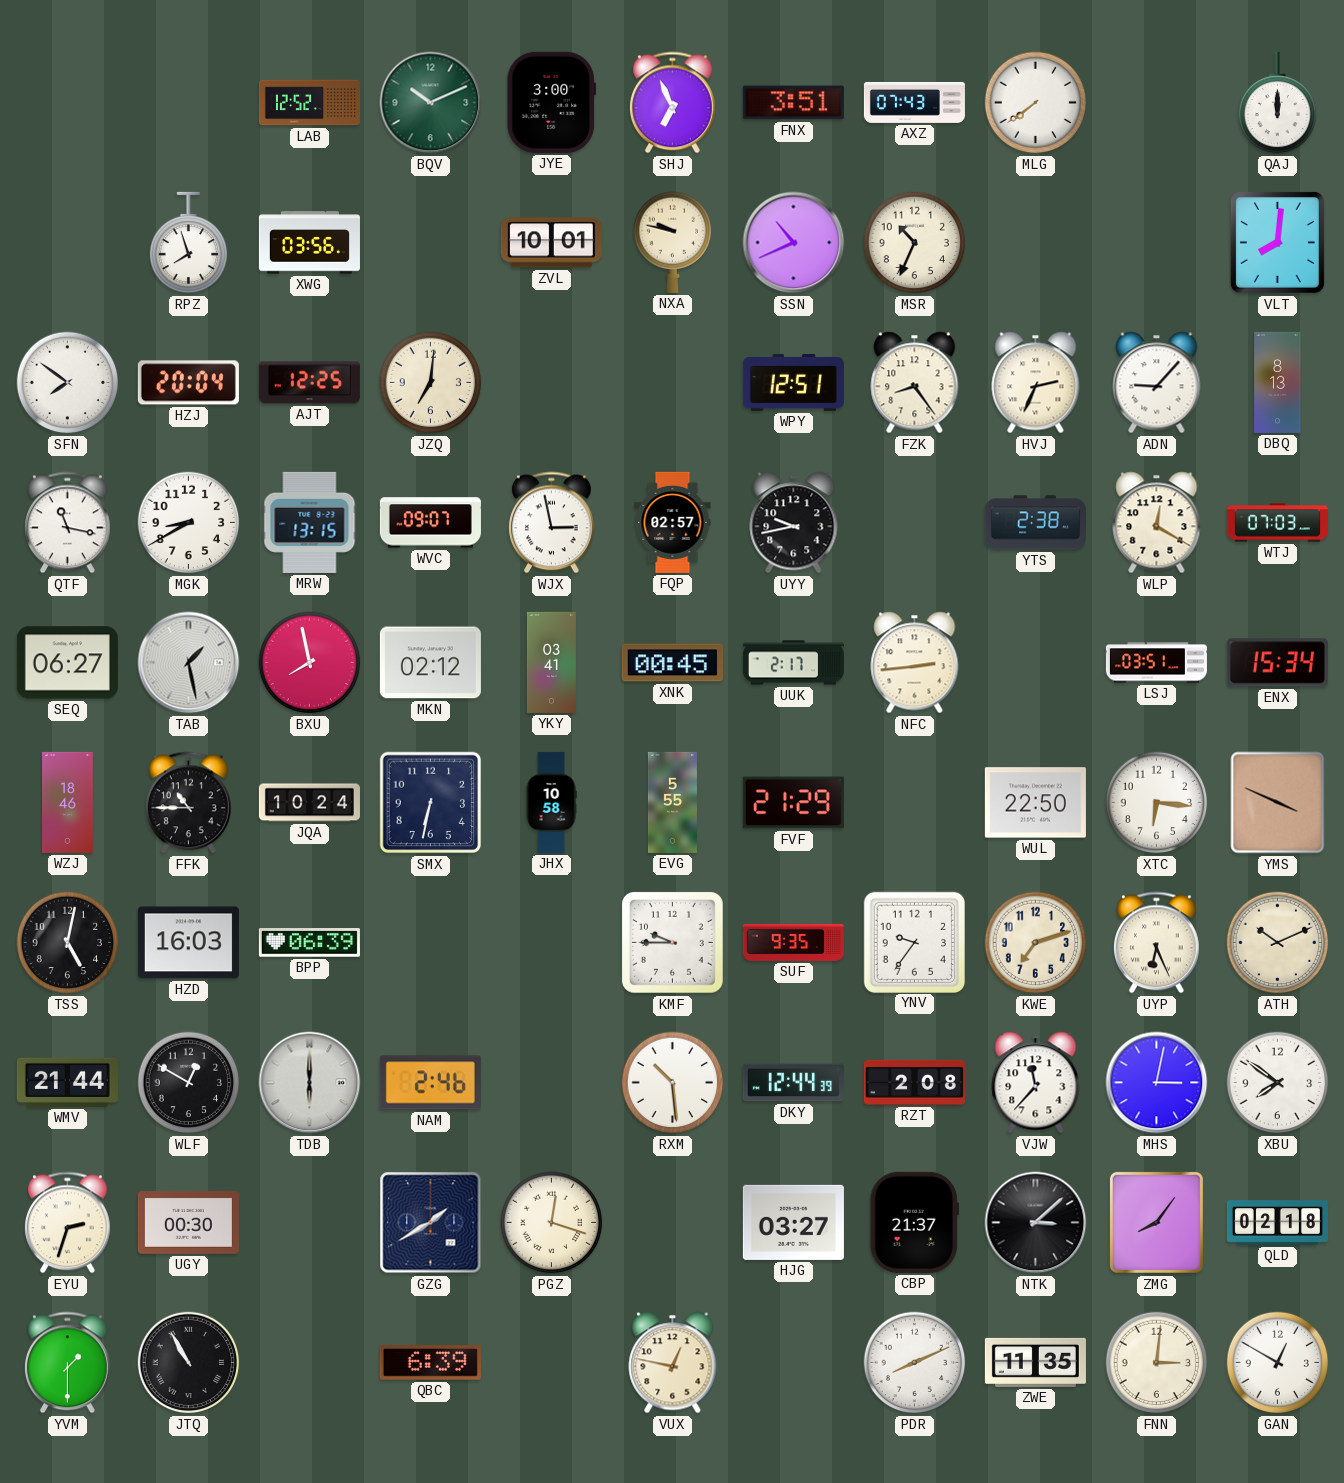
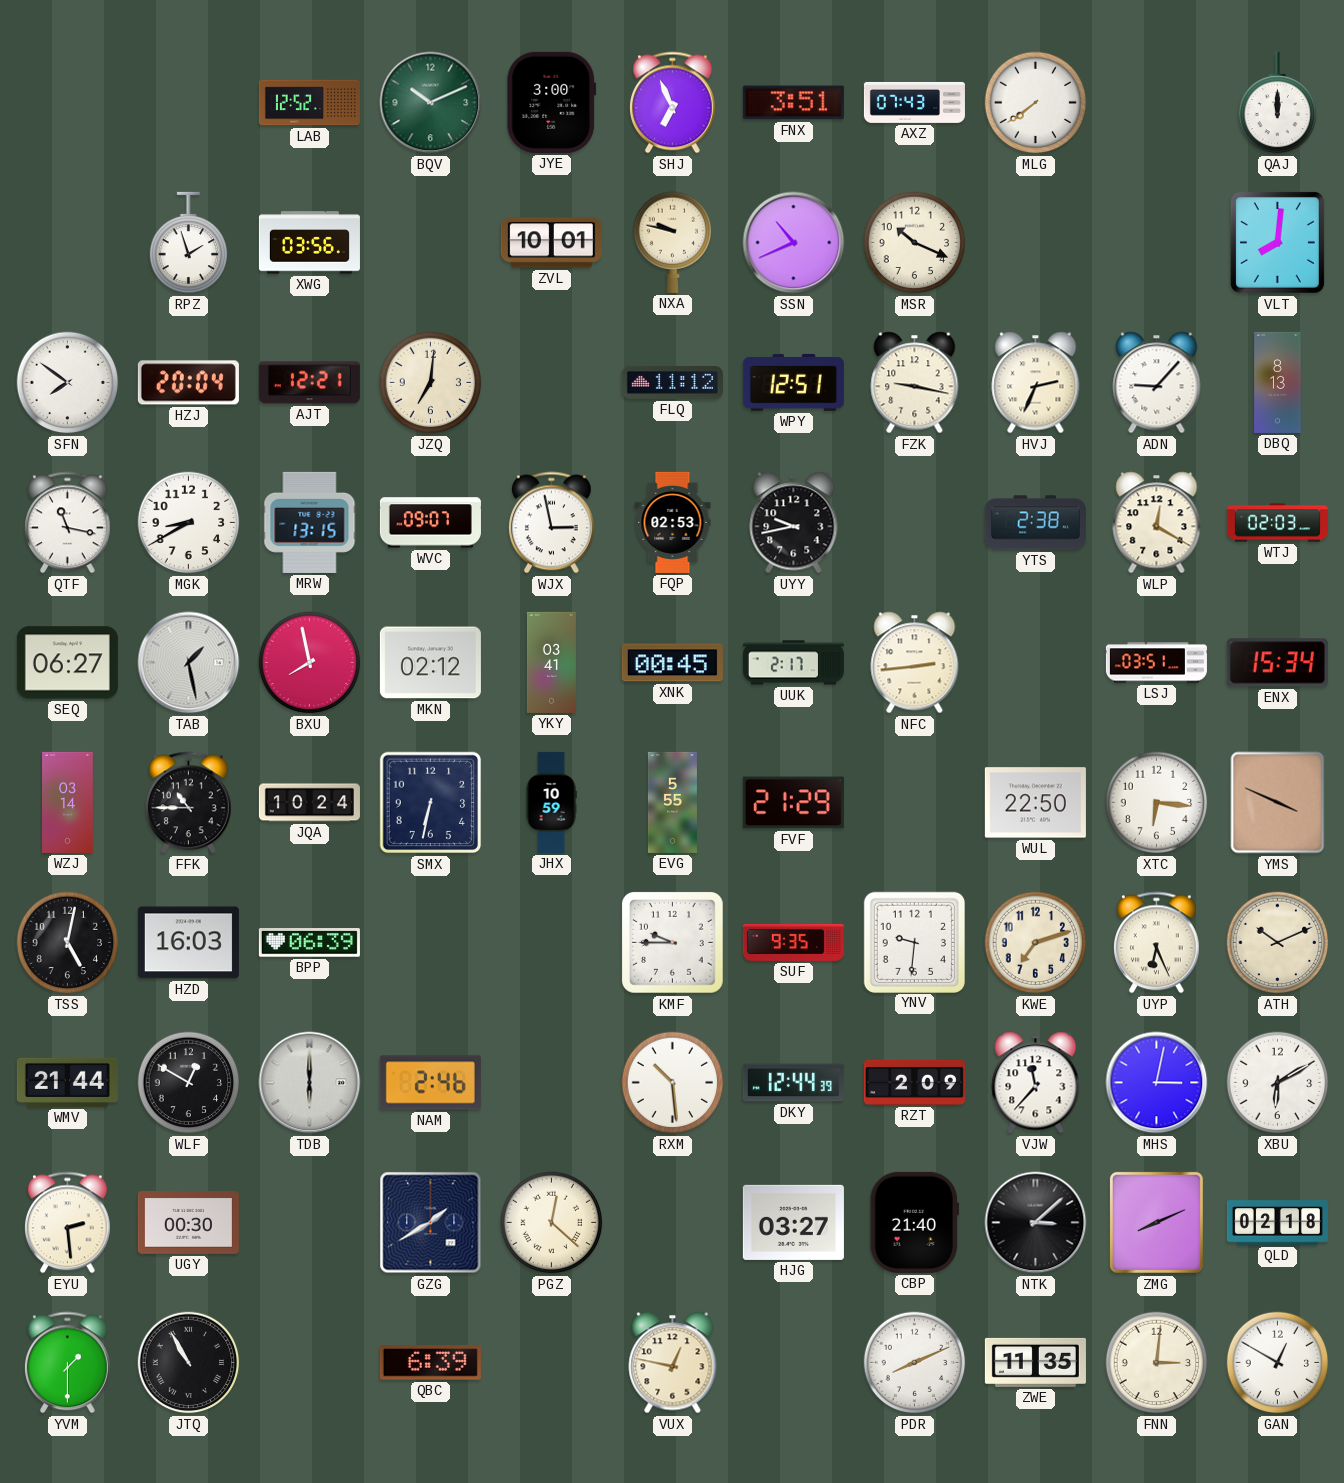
RPZ: 7:57 -> 1:57
MSR: 10:34 -> 10:19
AJT: 12:25 -> 12:21
FLQ: none -> 11:12
FZK: 8:24 -> 9:17
FQP: 02:57 -> 02:53
WTJ: 07:03 -> 02:03
WZJ: 18:46 -> 03:14
JHX: 10:58 -> 10:59
YNV: 9:36 -> 9:31
RZT: 2:08 -> 2:09
XBU: 7:51 -> 6:10
EYU: 2:33 -> 2:29
PGZ: 12:18 -> 12:22
CBP: 21:37 -> 21:40
ZMG: 8:06 -> 8:11
